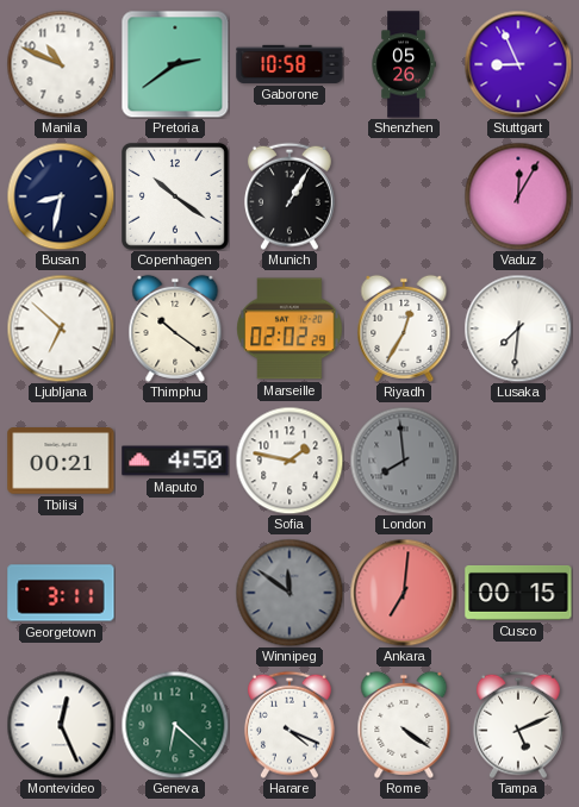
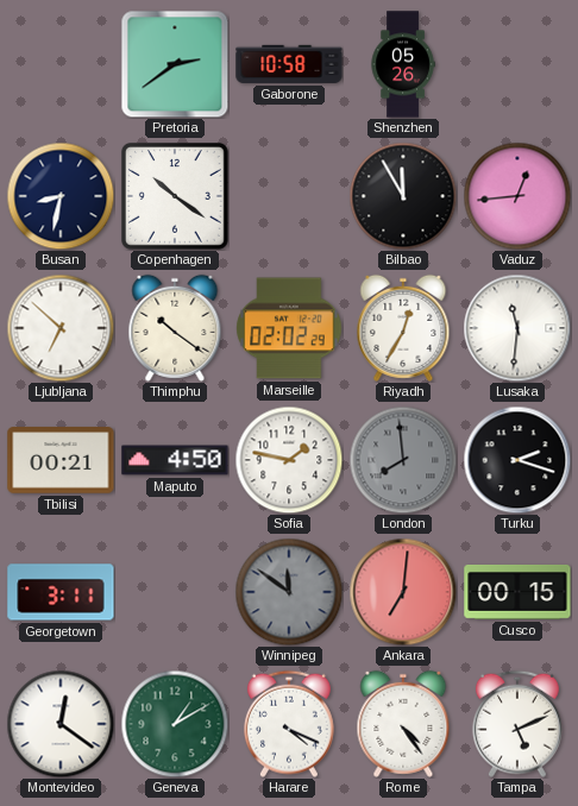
Manila: 10:49 -> none
Stuttgart: 8:56 -> none
Munich: 1:05 -> none
Bilbao: none -> 11:55
Vaduz: 12:05 -> 12:44
Lusaka: 7:31 -> 11:31
Turku: none -> 2:18
Montevideo: 12:26 -> 12:21
Geneva: 6:22 -> 1:10
Rome: 4:21 -> 4:24
